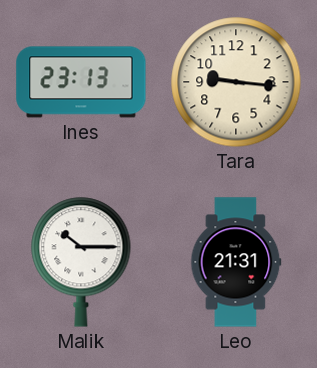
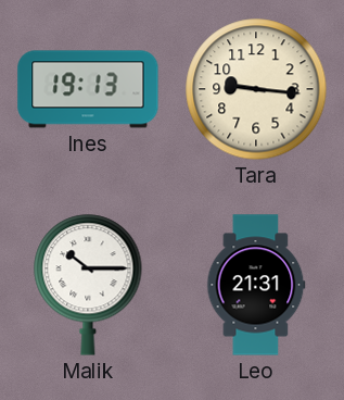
Ines: 23:13 -> 19:13
